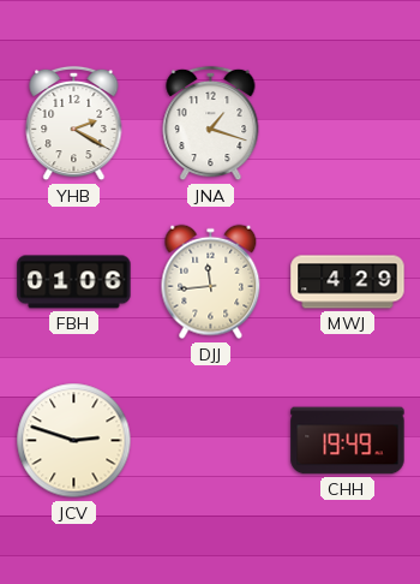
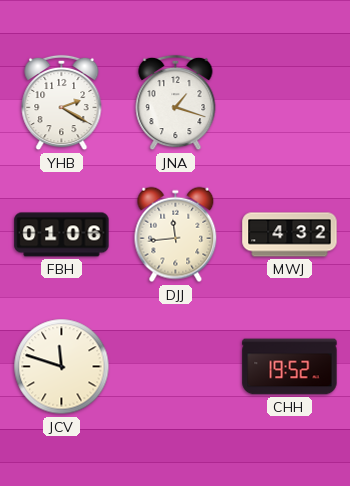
MWJ: 4:29 -> 4:32
JCV: 2:48 -> 11:48
CHH: 19:49 -> 19:52
